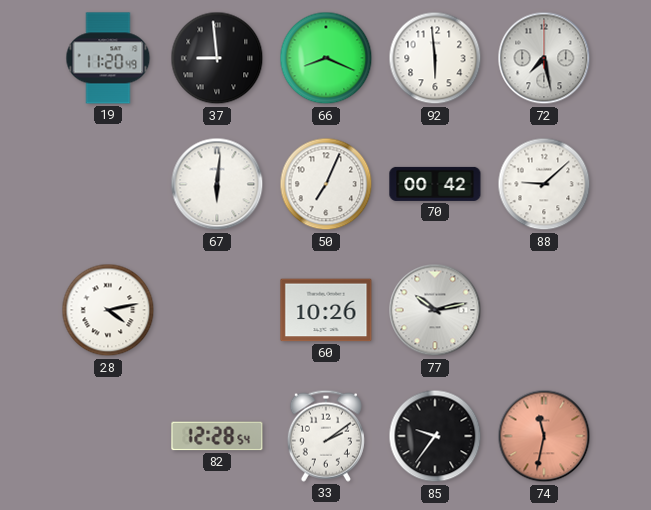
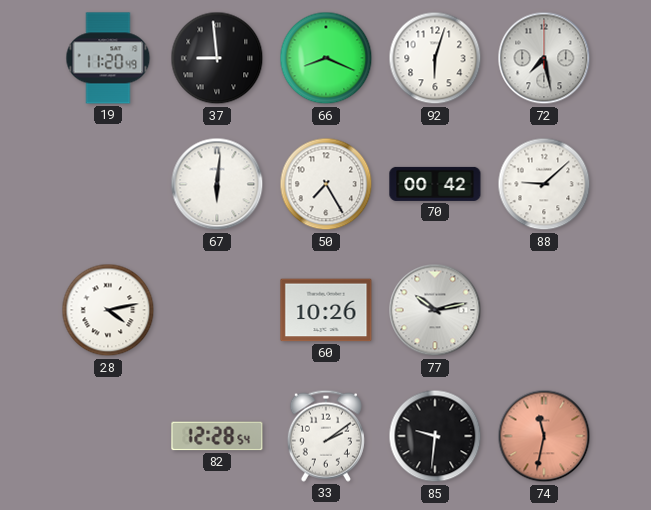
92: 5:59 -> 6:03
50: 7:04 -> 7:25
85: 9:36 -> 9:31
